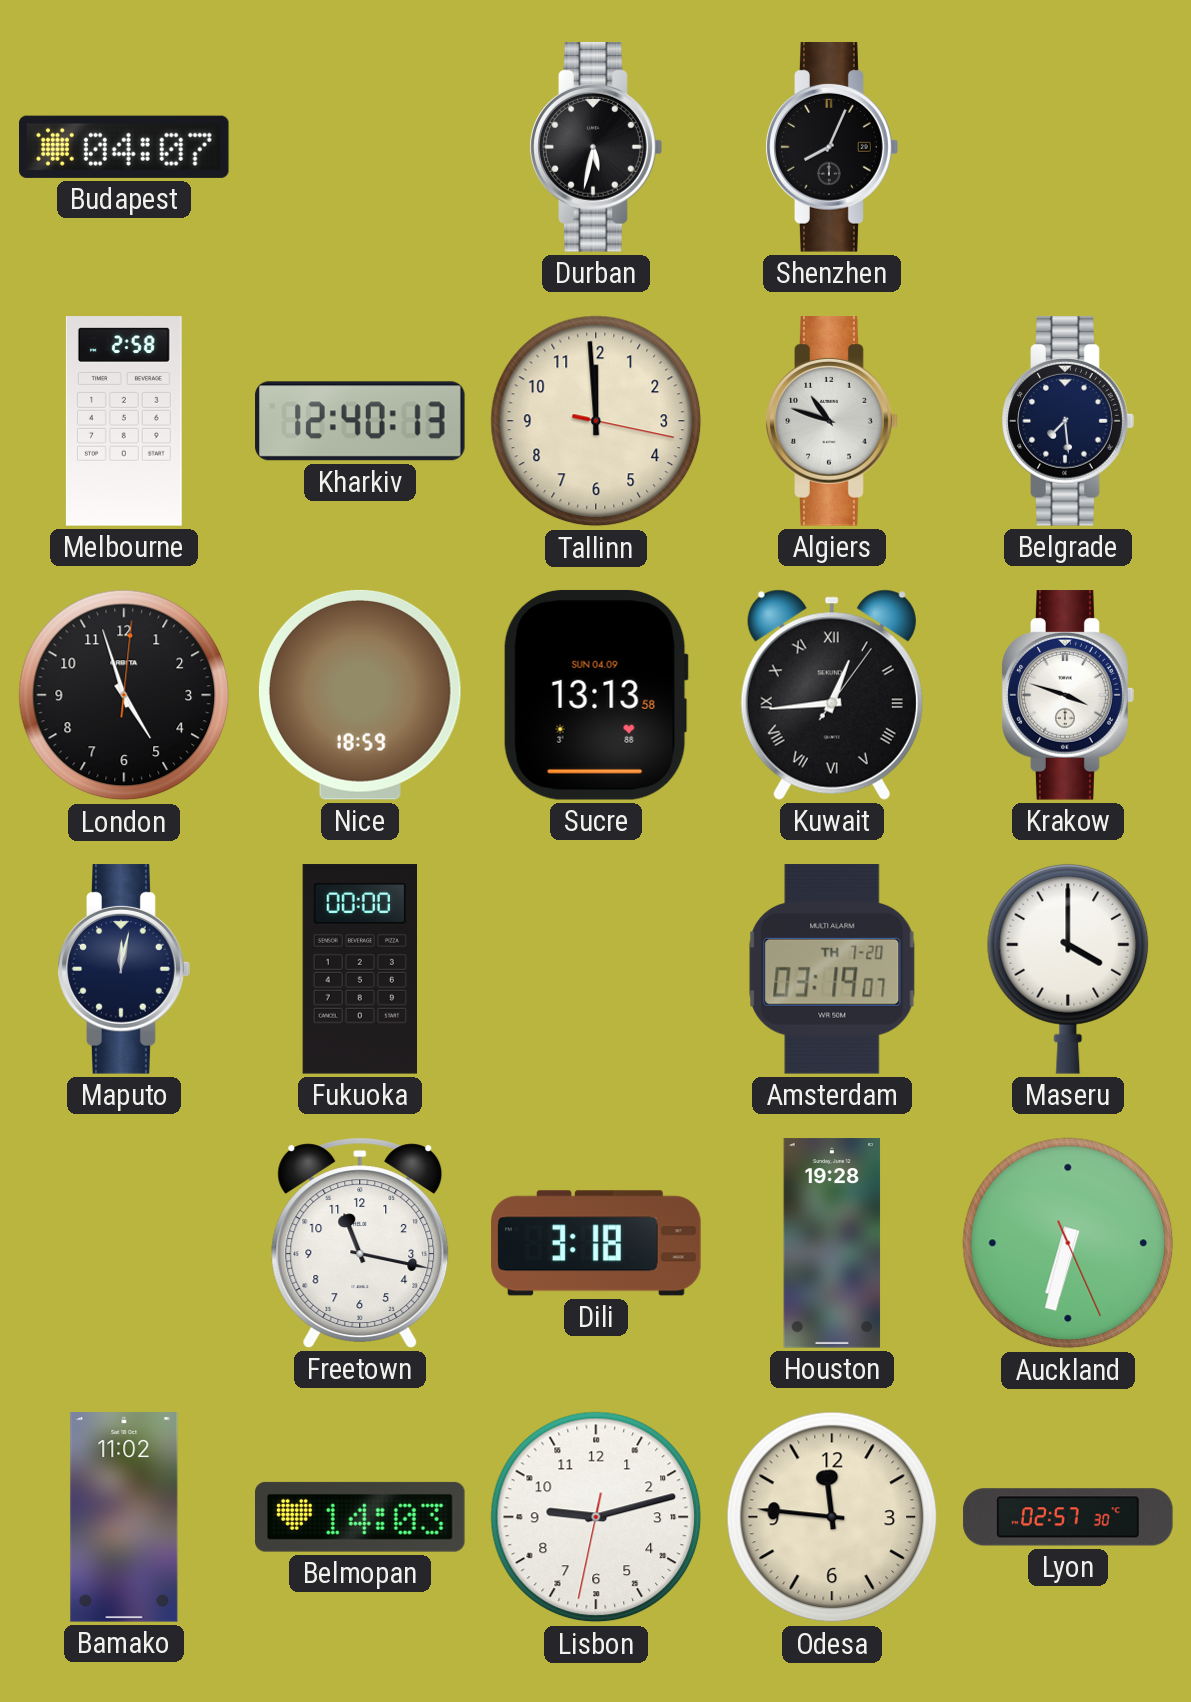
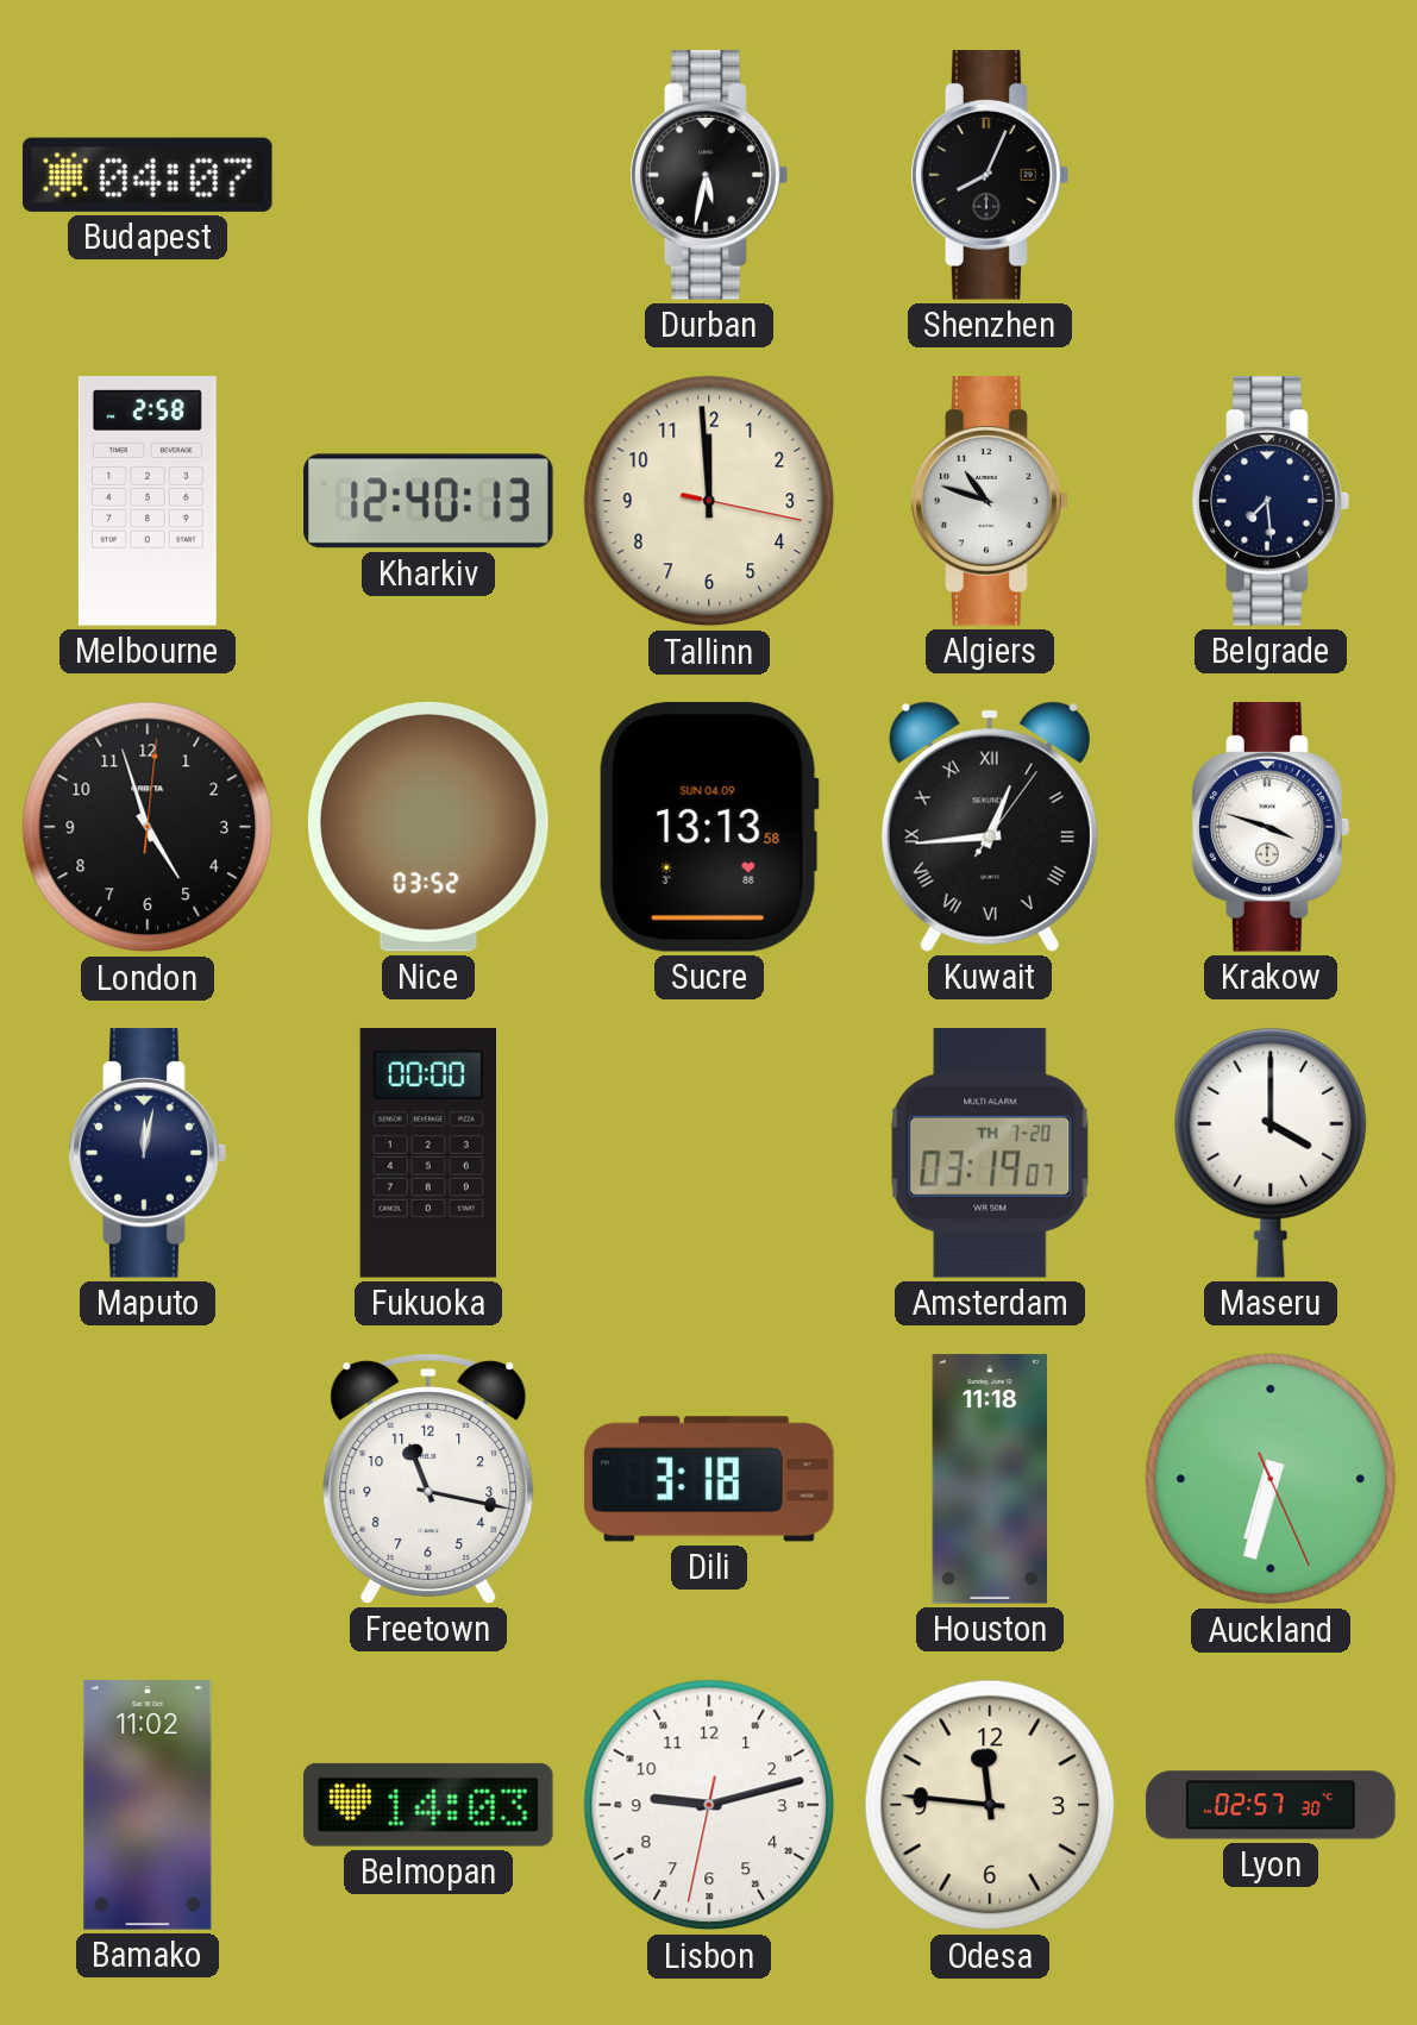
Nice: 18:59 -> 03:52
Houston: 19:28 -> 11:18
